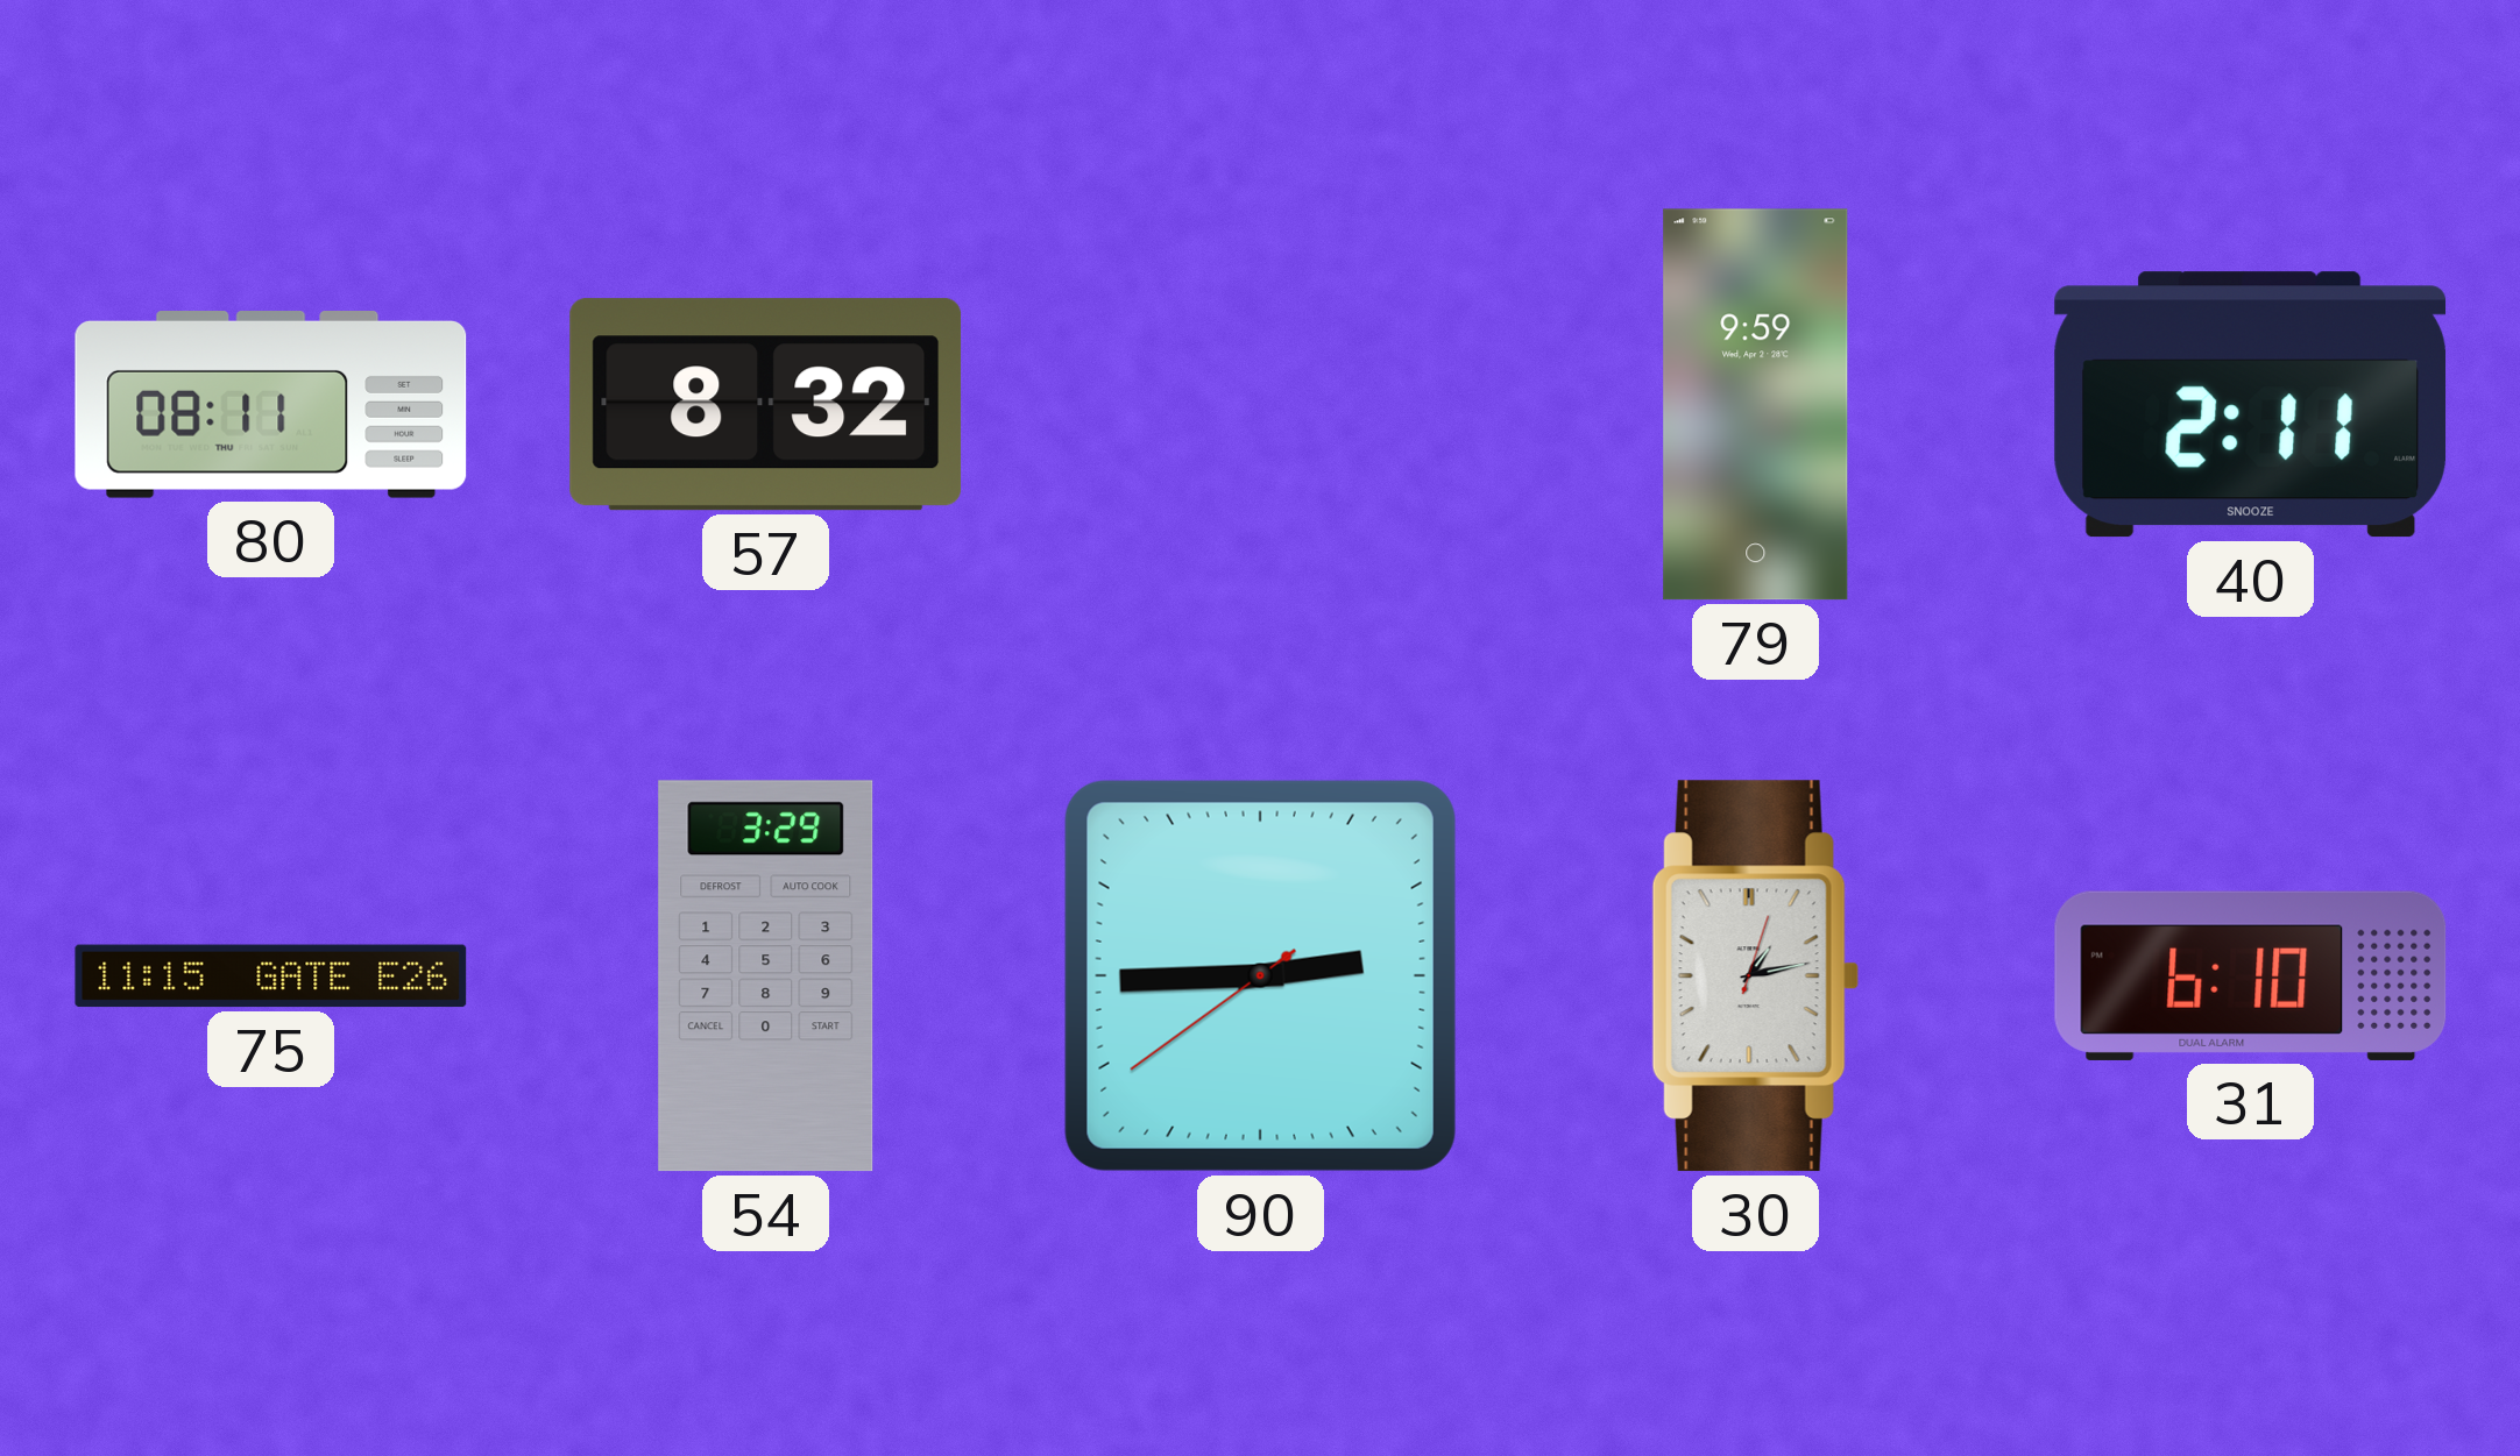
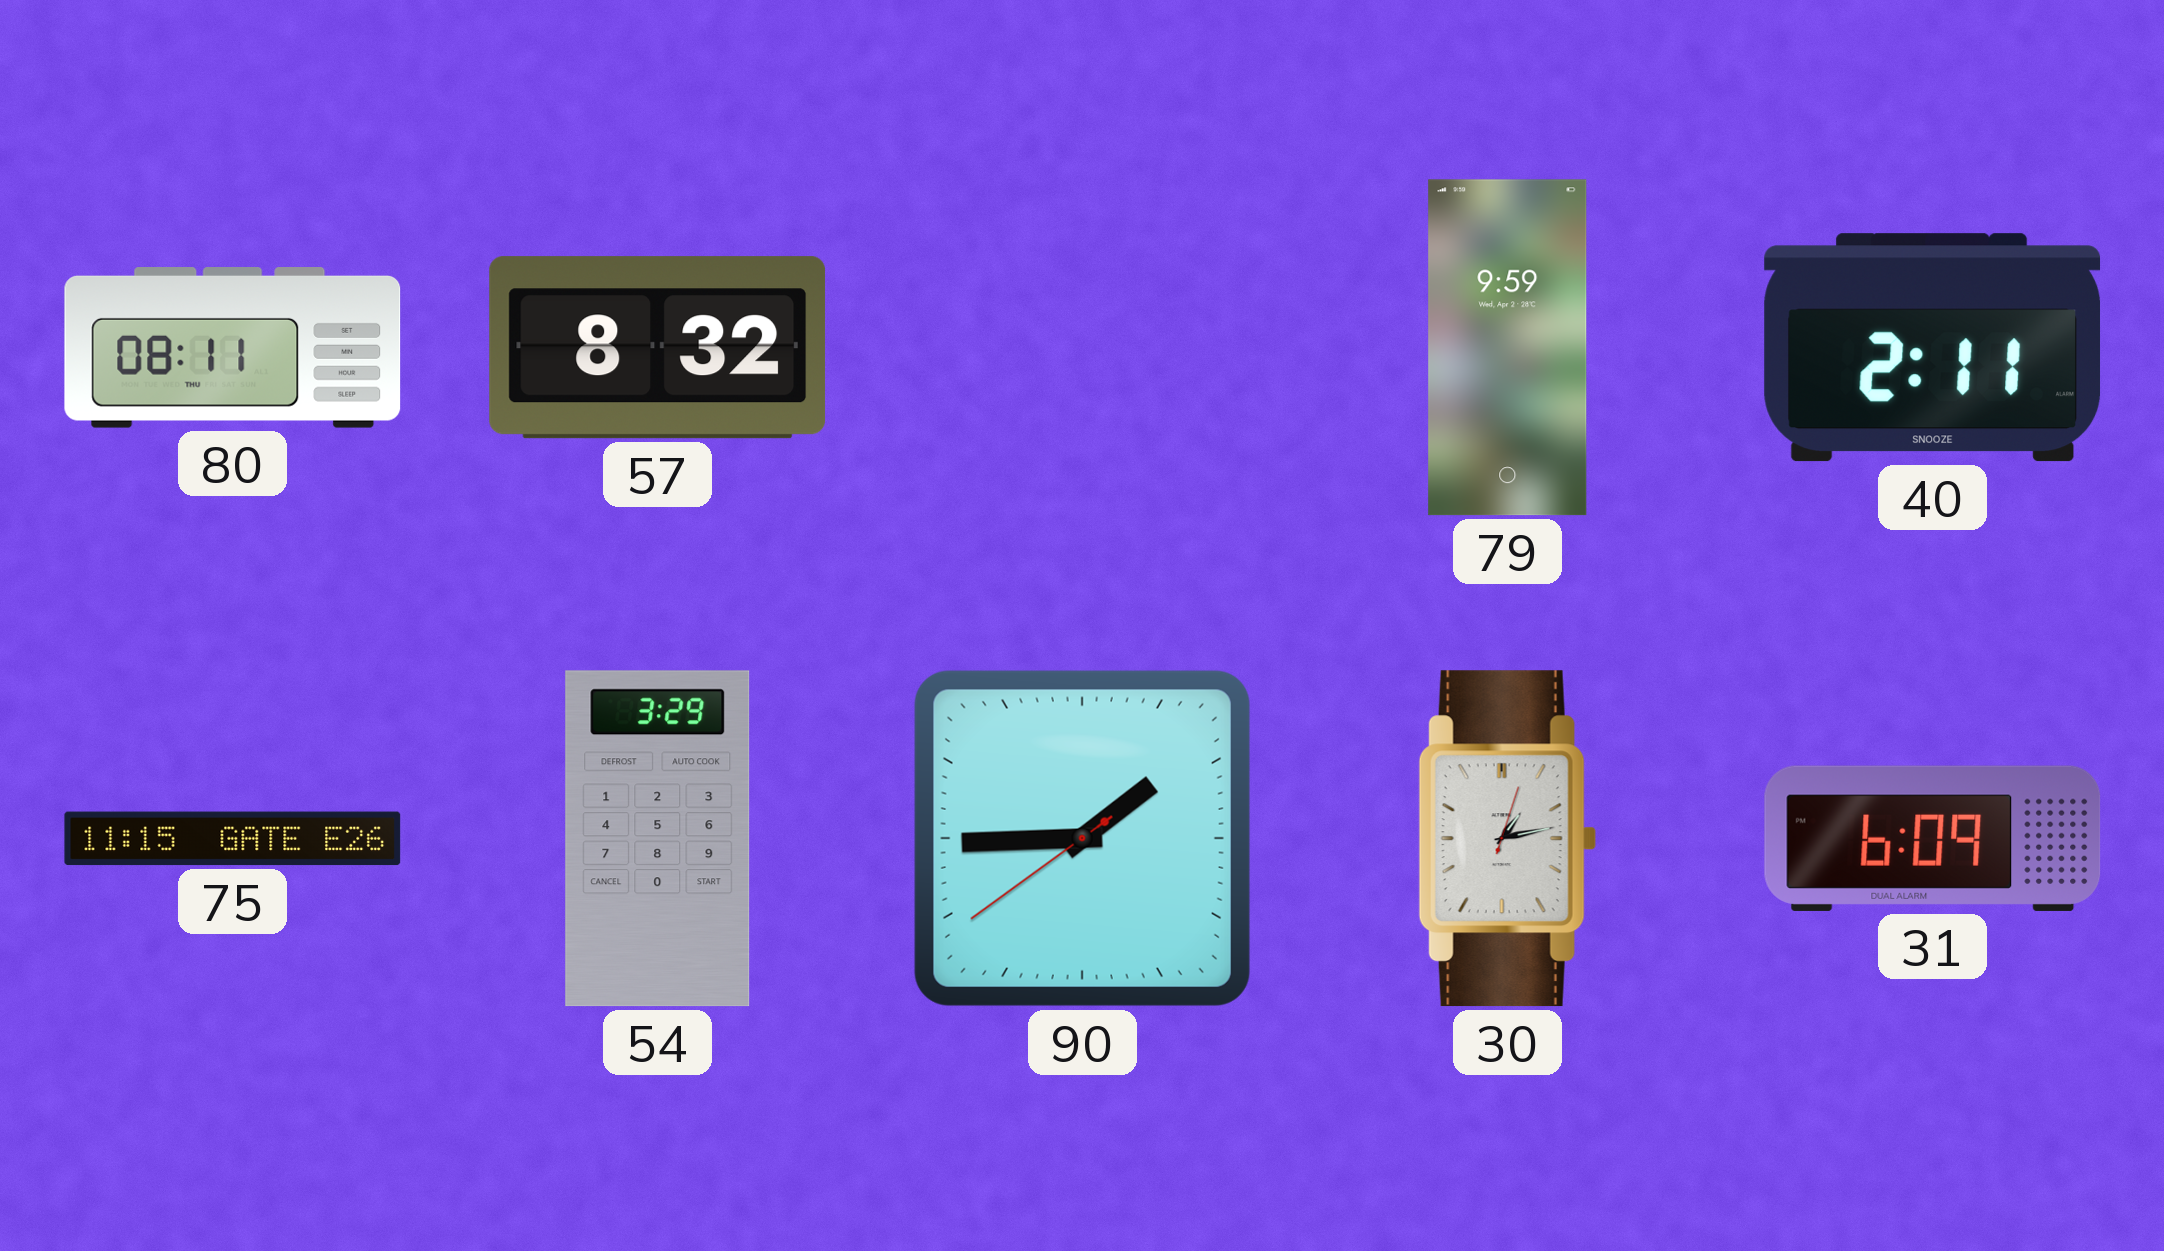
90: 2:44 -> 1:44
31: 6:10 -> 6:09
